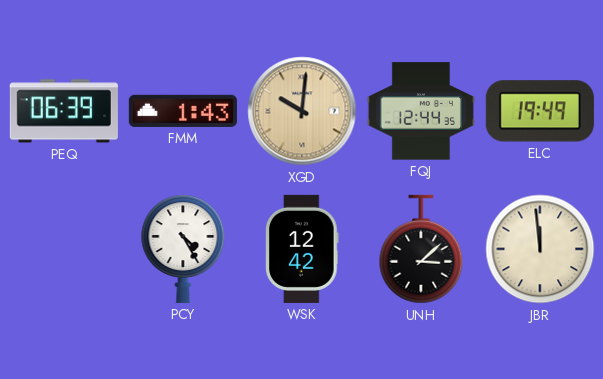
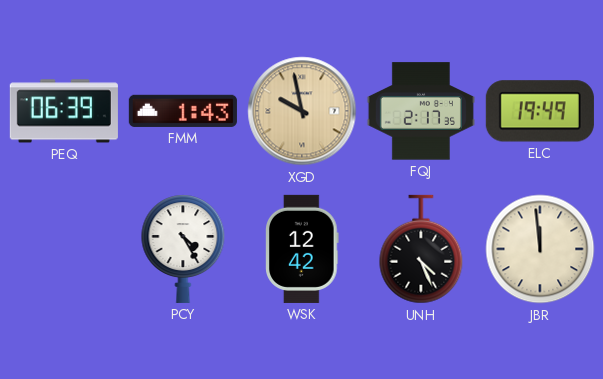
XGD: 10:01 -> 9:58
FQJ: 12:44 -> 2:17
UNH: 3:08 -> 4:26
